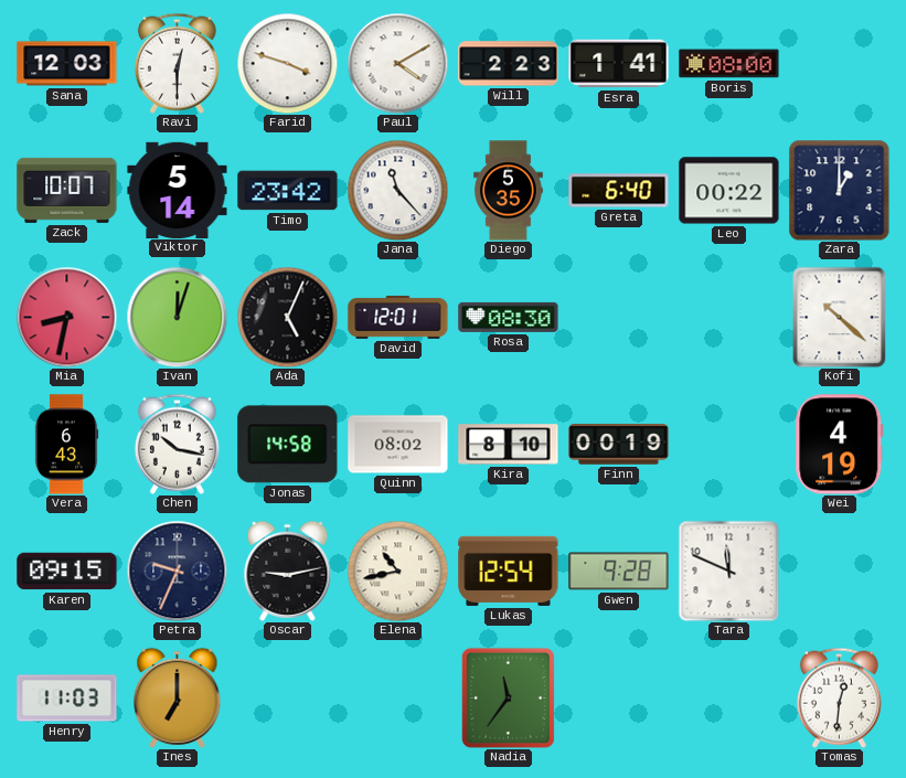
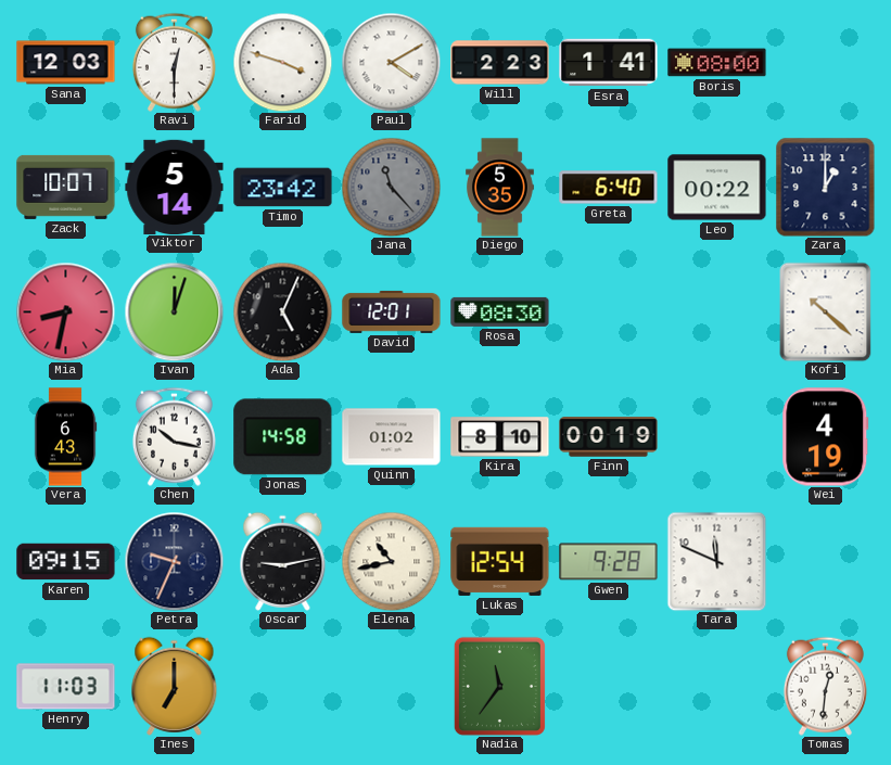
Jana dial: white -> grey
Quinn: 08:02 -> 01:02
